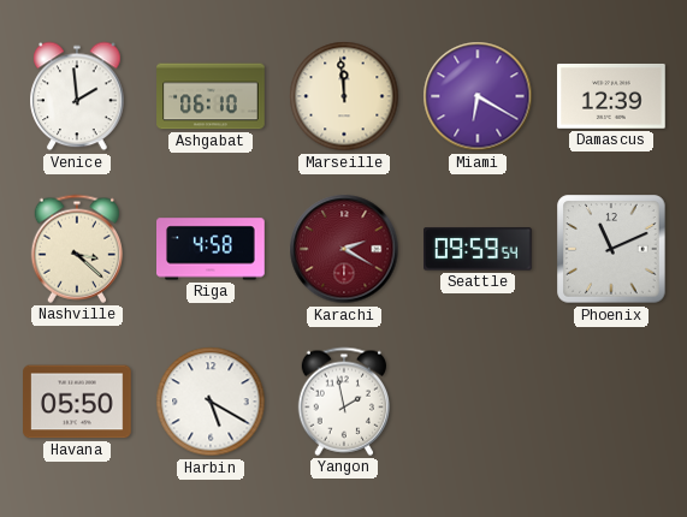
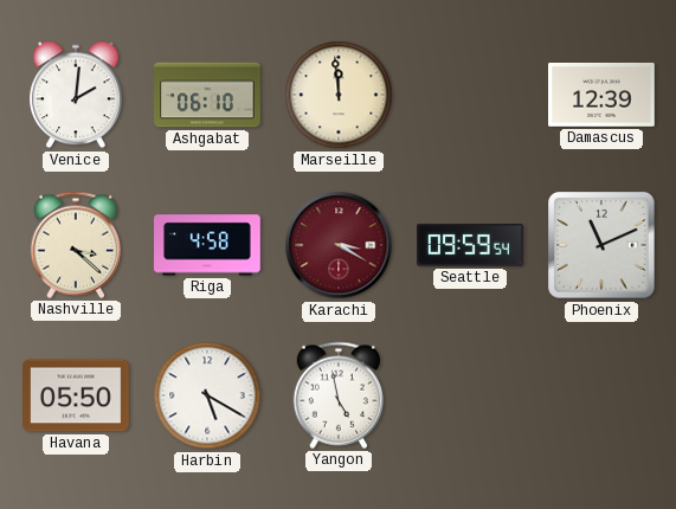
Venice: 1:59 -> 2:01
Miami: 6:20 -> none
Karachi: 2:20 -> 3:20
Yangon: 1:58 -> 4:58
